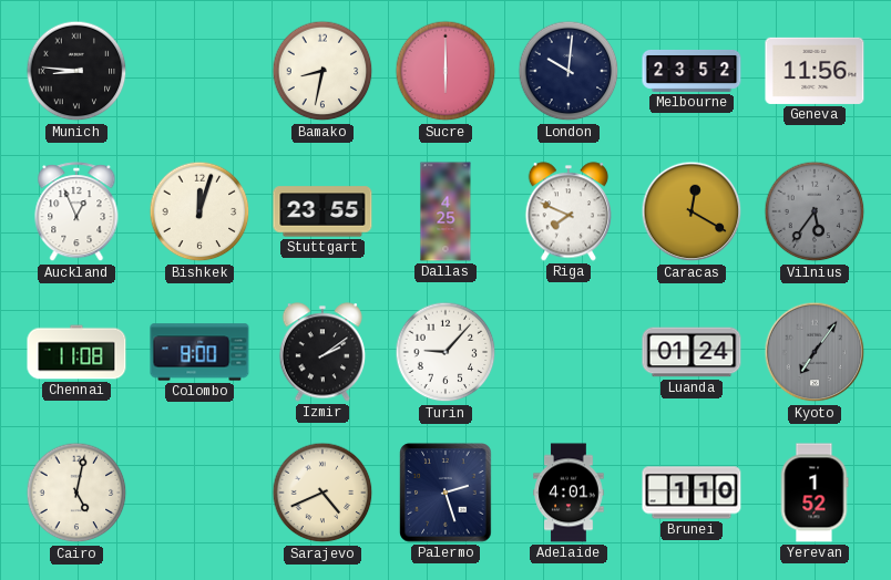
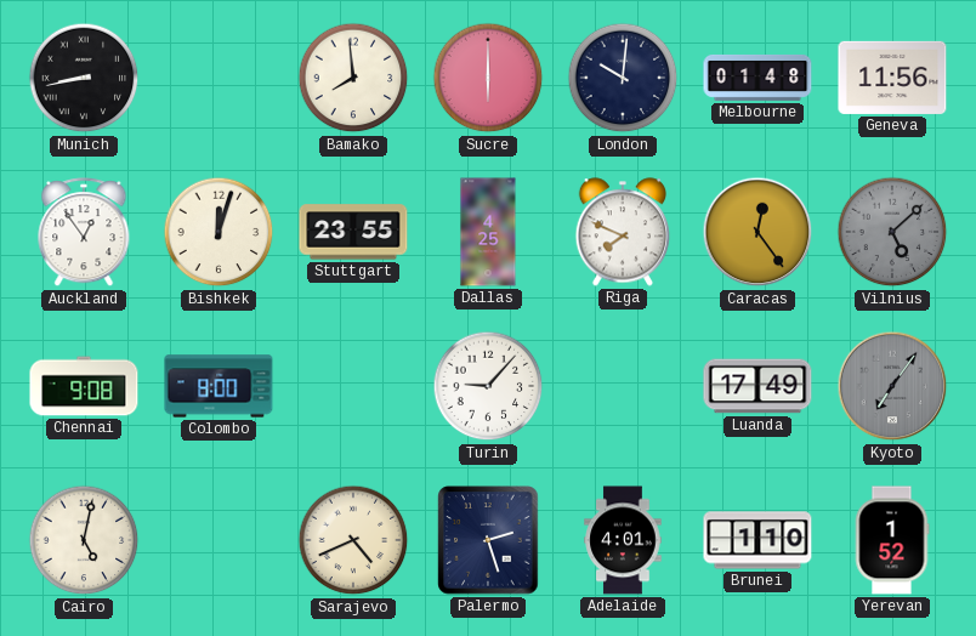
Munich: 8:46 -> 8:43
Bamako: 8:32 -> 7:59
Melbourne: 23:52 -> 01:48
Auckland: 12:56 -> 12:54
Caracas: 12:20 -> 12:24
Vilnius: 5:36 -> 5:08
Chennai: 11:08 -> 9:08
Izmir: 2:09 -> none
Luanda: 01:24 -> 17:49
